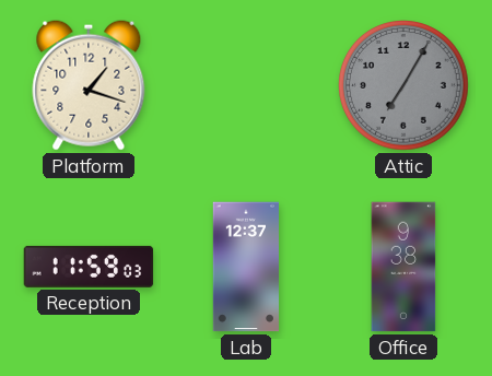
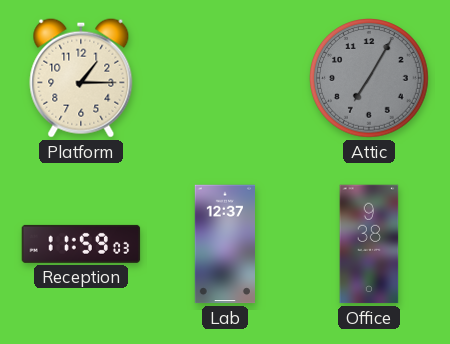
Platform: 1:18 -> 1:15
